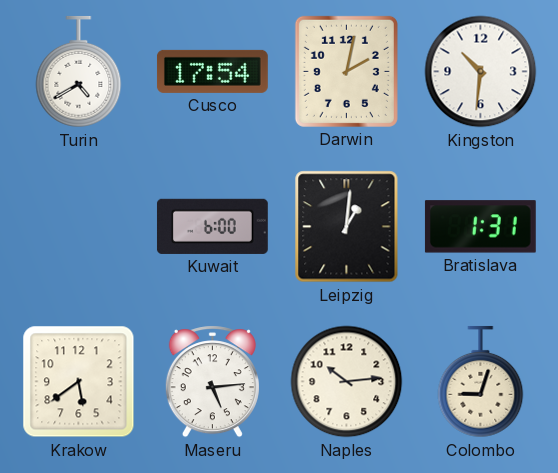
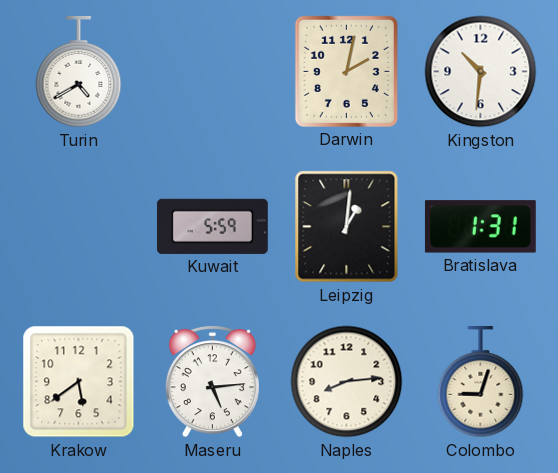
Cusco: 17:54 -> none
Kuwait: 6:00 -> 5:59
Naples: 10:14 -> 8:14
